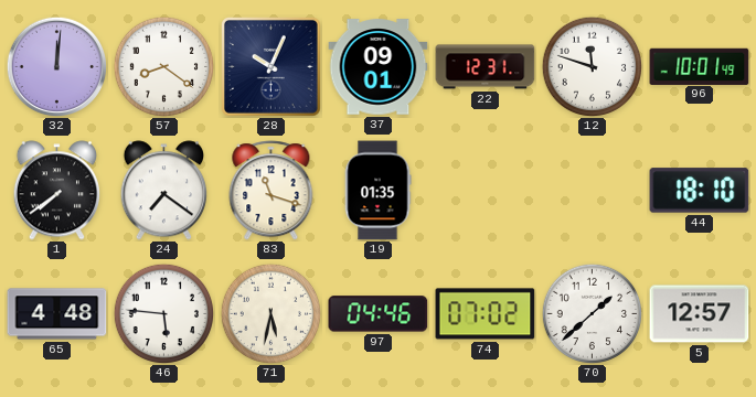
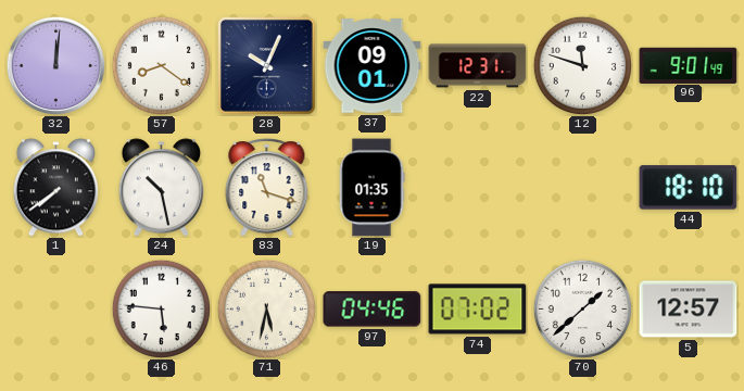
96: 10:01 -> 9:01
24: 7:21 -> 10:28
65: 4:48 -> none
